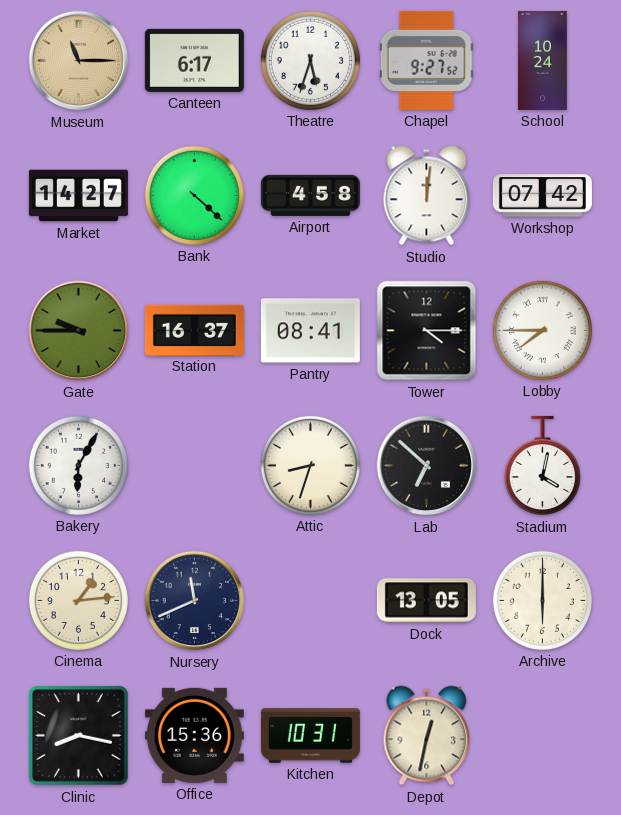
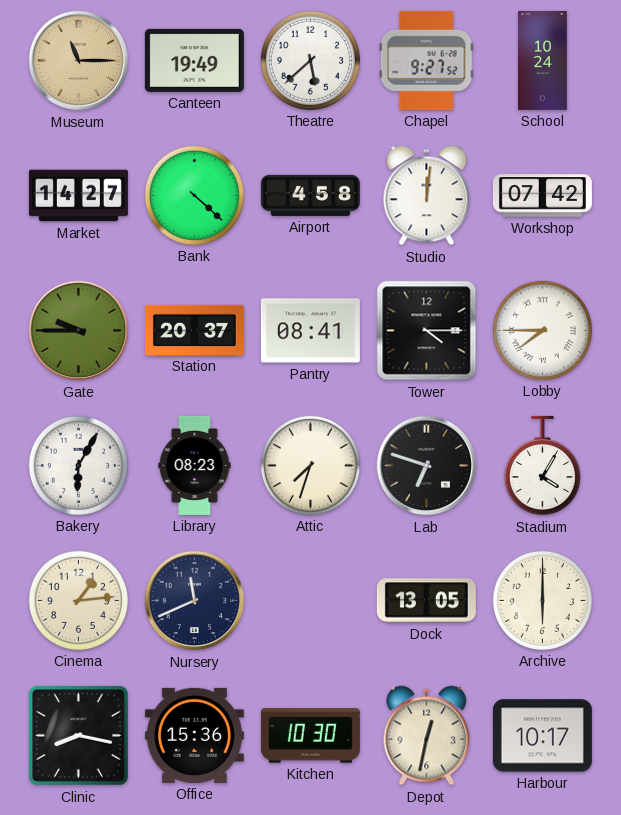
Canteen: 6:17 -> 19:49
Theatre: 5:33 -> 5:38
Station: 16:37 -> 20:37
Library: none -> 08:23
Attic: 8:33 -> 7:33
Lab: 6:52 -> 6:48
Stadium: 4:02 -> 4:05
Kitchen: 10:31 -> 10:30
Harbour: none -> 10:17
